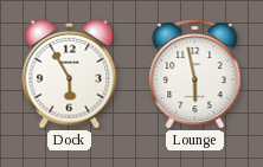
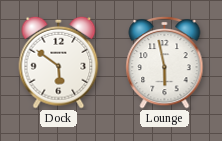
Dock: 5:55 -> 5:51
